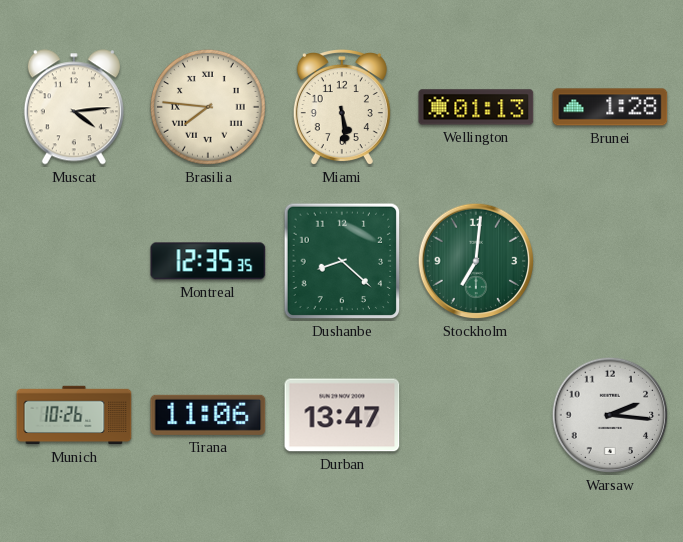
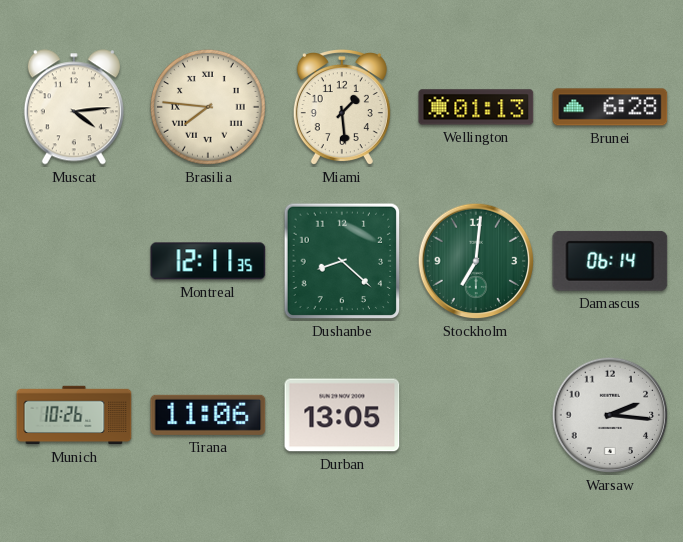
Miami: 5:29 -> 1:29
Brunei: 1:28 -> 6:28
Montreal: 12:35 -> 12:11
Damascus: none -> 06:14
Durban: 13:47 -> 13:05
